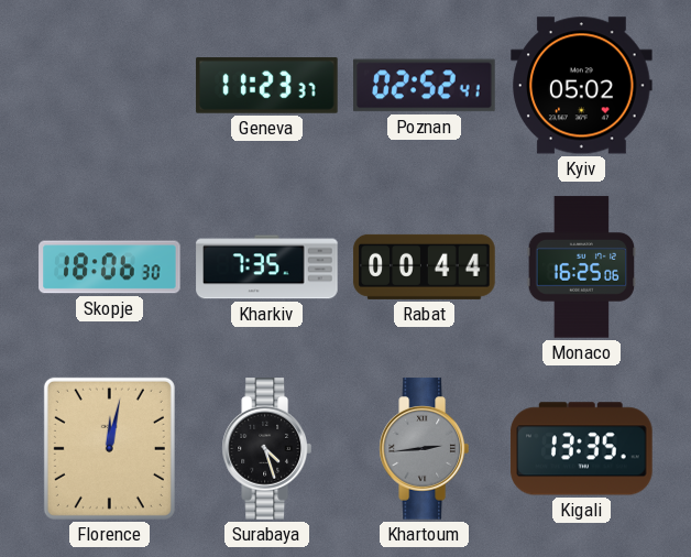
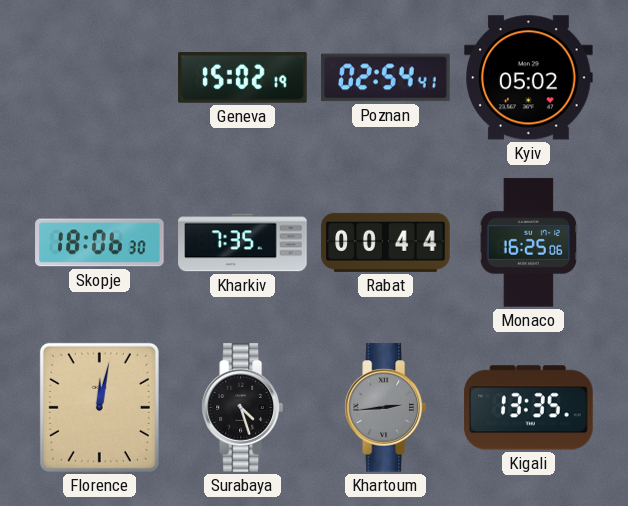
Geneva: 11:23 -> 15:02
Poznan: 02:52 -> 02:54
